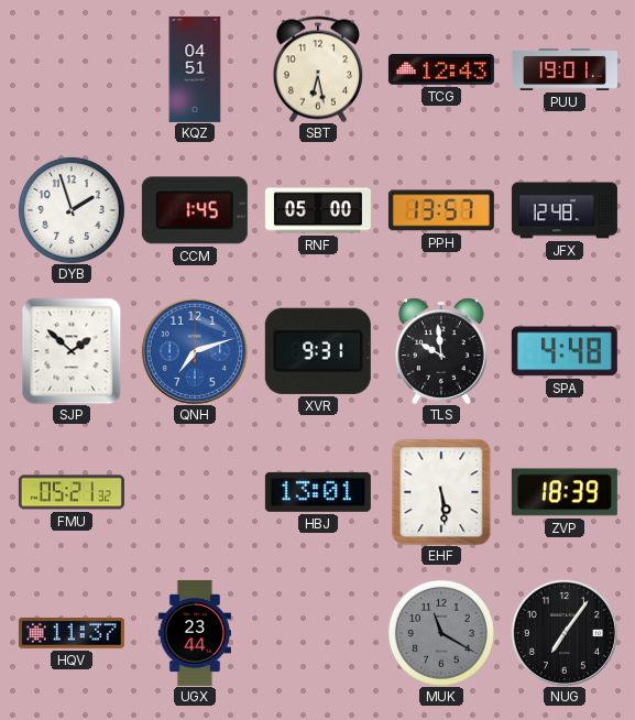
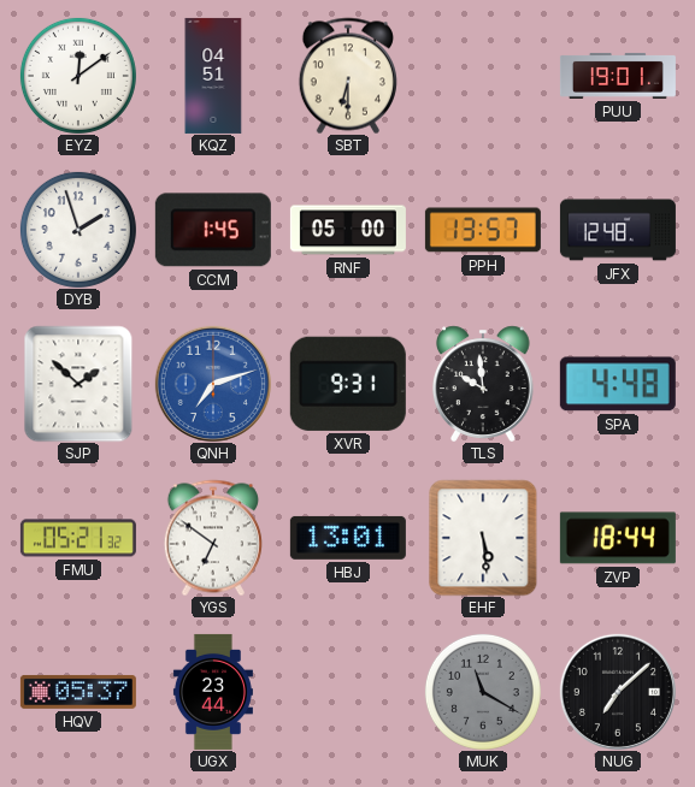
EYZ: none -> 12:09
SBT: 6:28 -> 6:30
TCG: 12:43 -> none
YGS: none -> 6:51
ZVP: 18:39 -> 18:44
HQV: 11:37 -> 05:37
NUG: 7:06 -> 7:08
